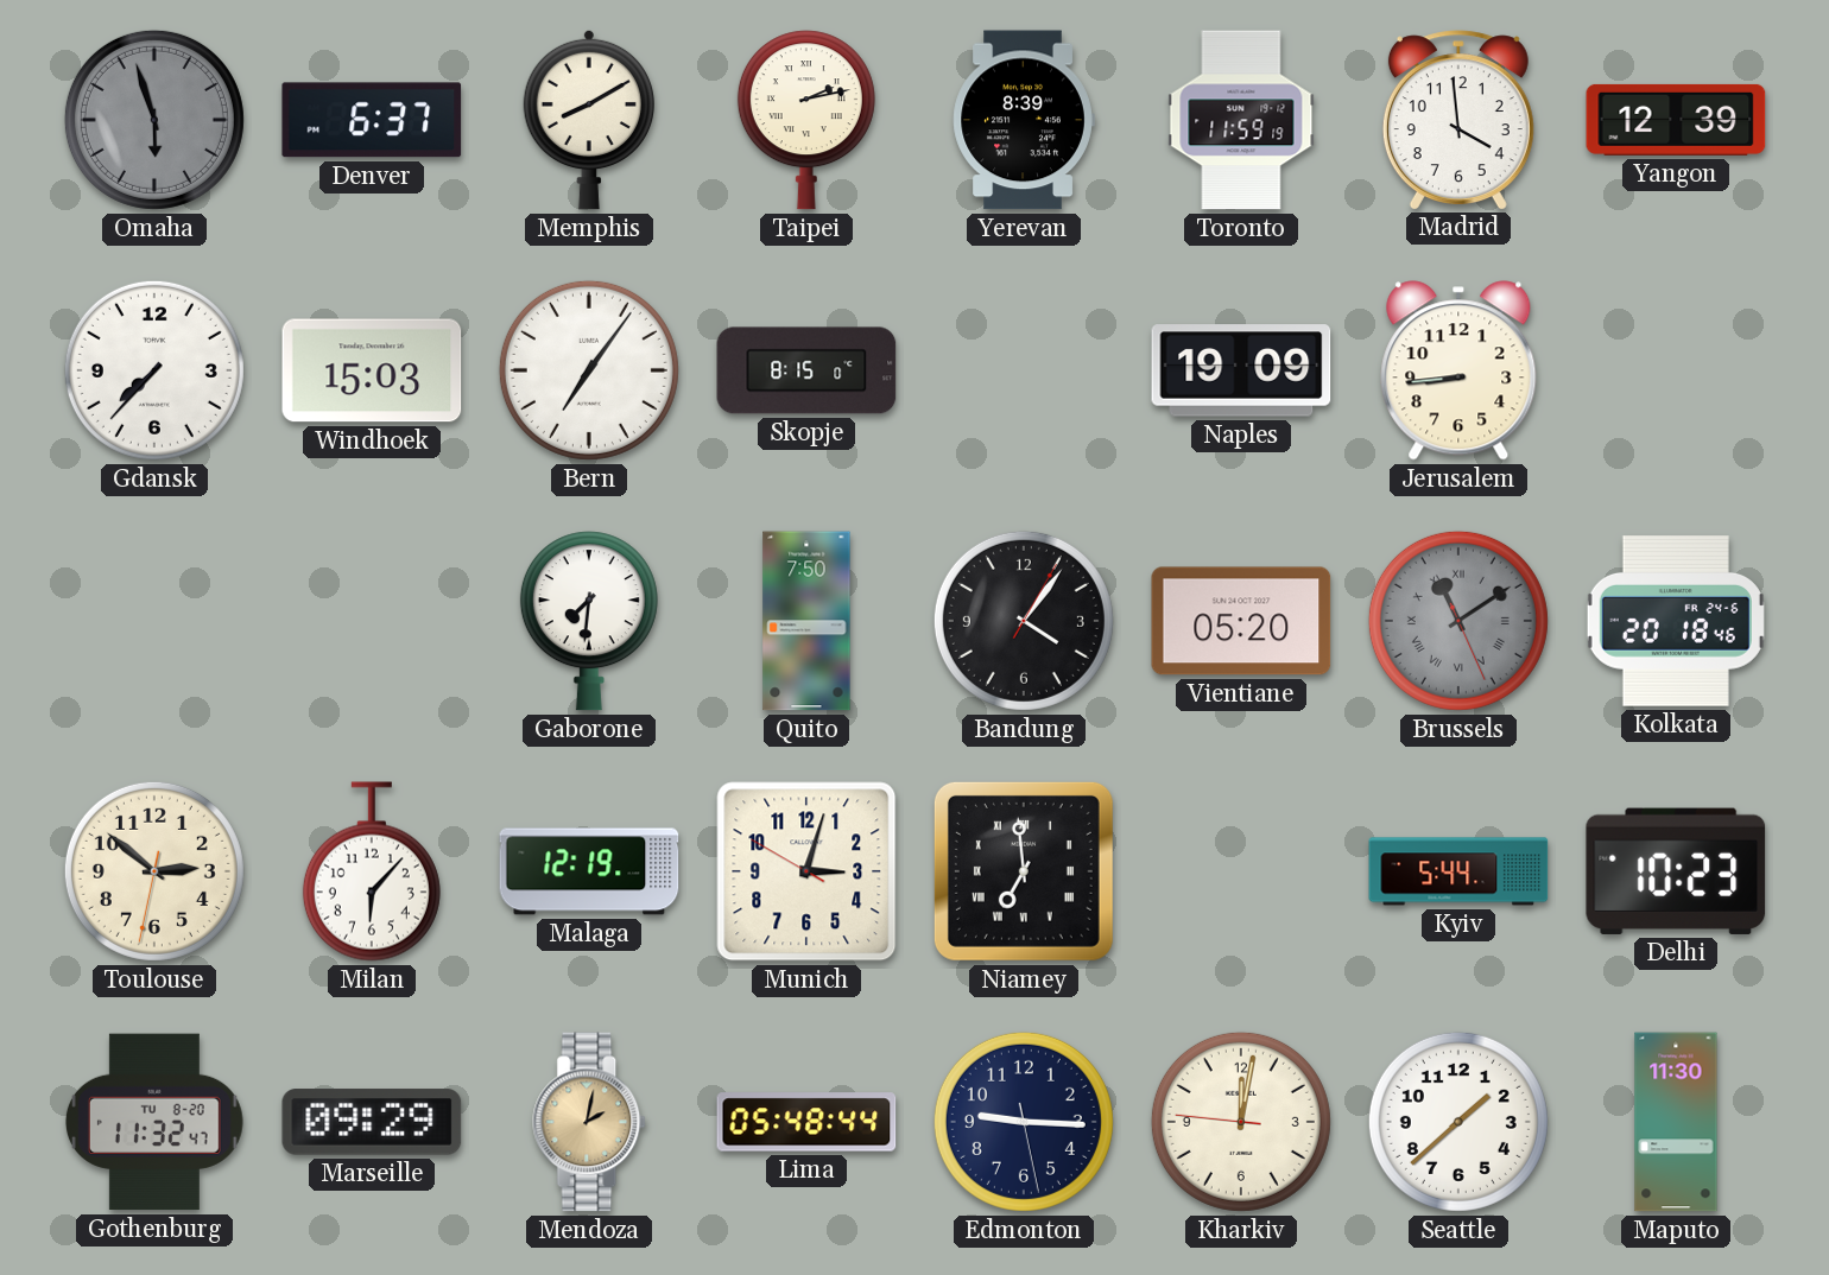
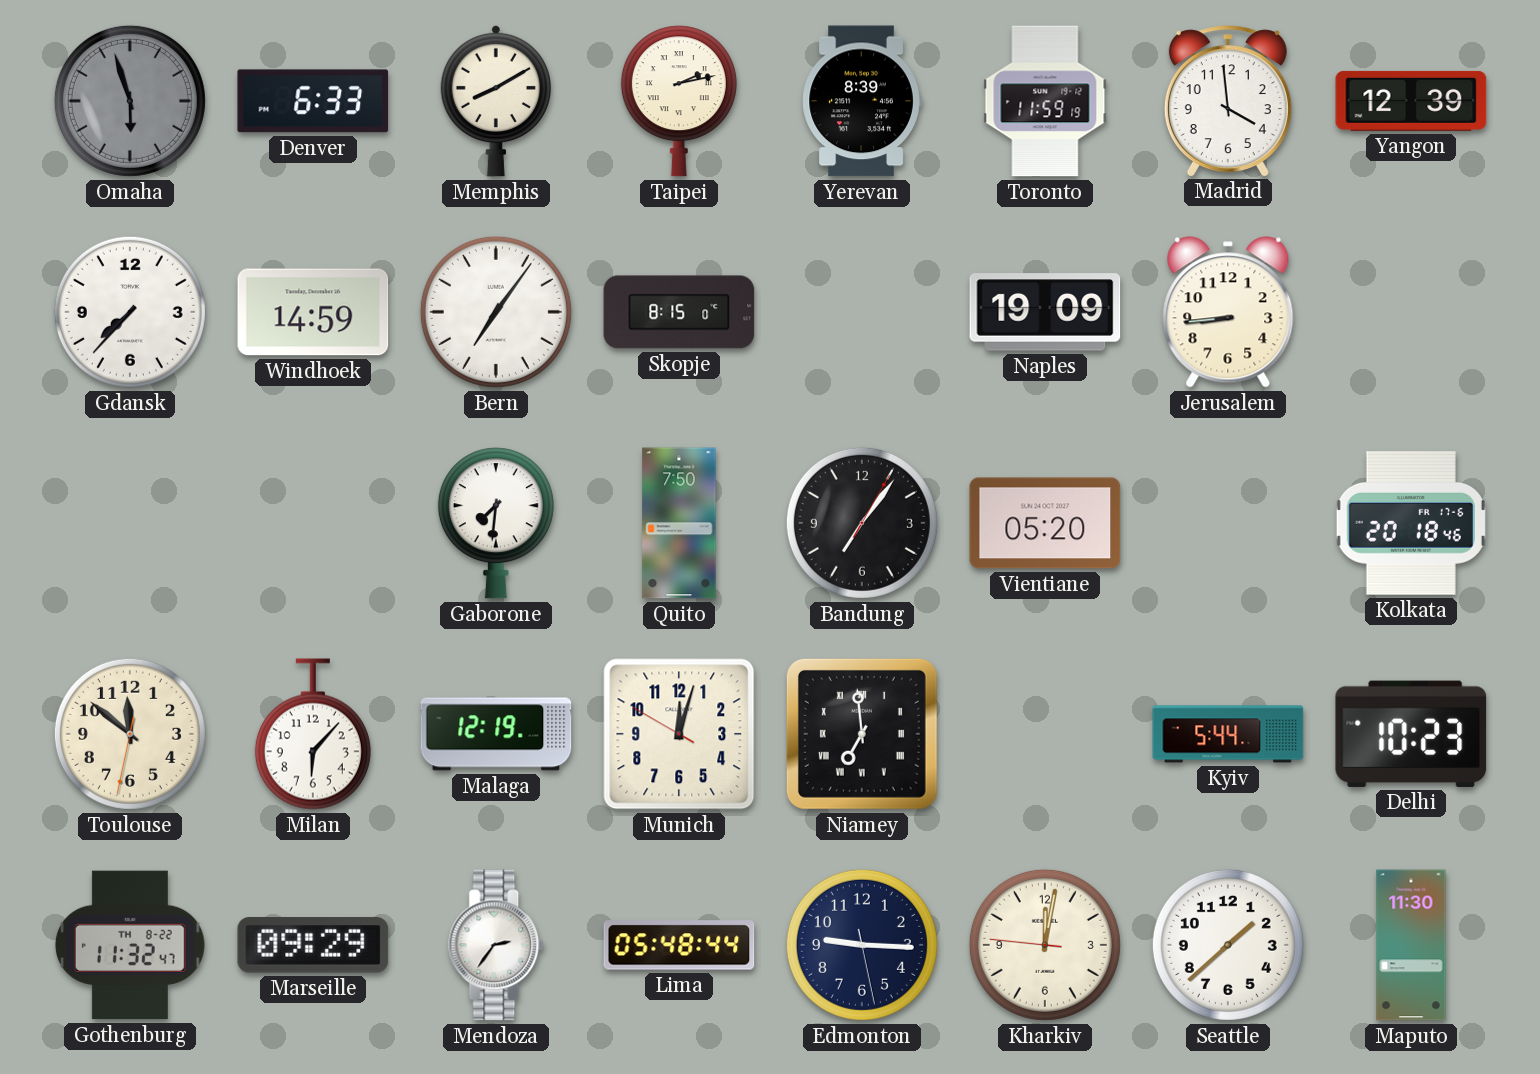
Denver: 6:37 -> 6:33
Windhoek: 15:03 -> 14:59
Bandung: 4:06 -> 7:06
Brussels: 11:09 -> none
Kolkata date: FR 24-6 -> FR 17-6
Toulouse: 2:51 -> 11:51
Munich: 3:02 -> 12:02
Gothenburg date: TU 8-20 -> TH 8-22
Mendoza: 2:02 -> 2:36
Mendoza dial: champagne -> white
